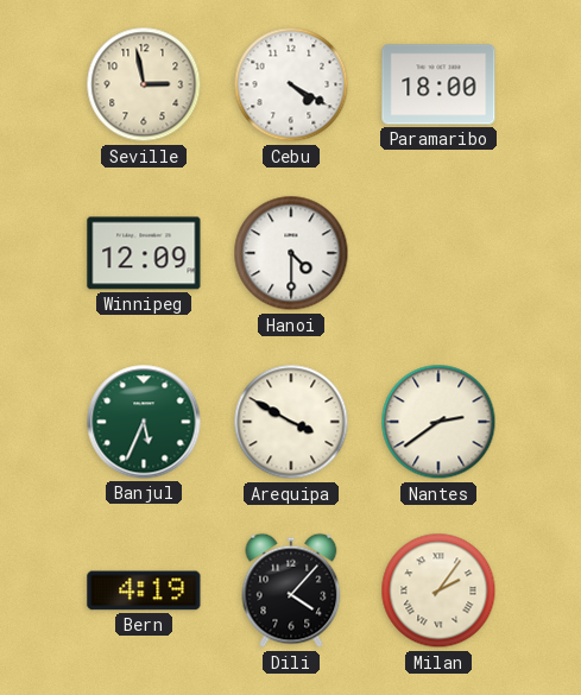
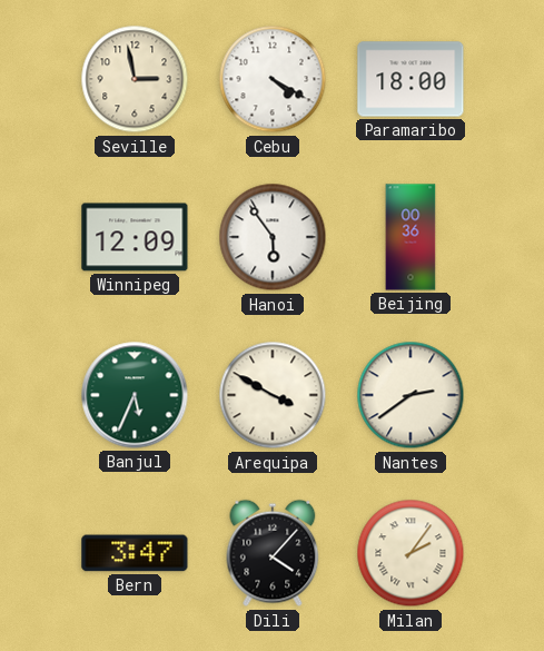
Hanoi: 4:30 -> 5:54
Beijing: none -> 00:36
Bern: 4:19 -> 3:47
